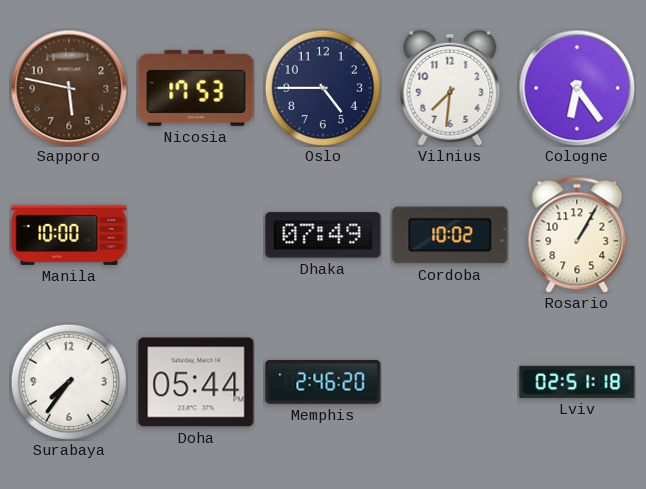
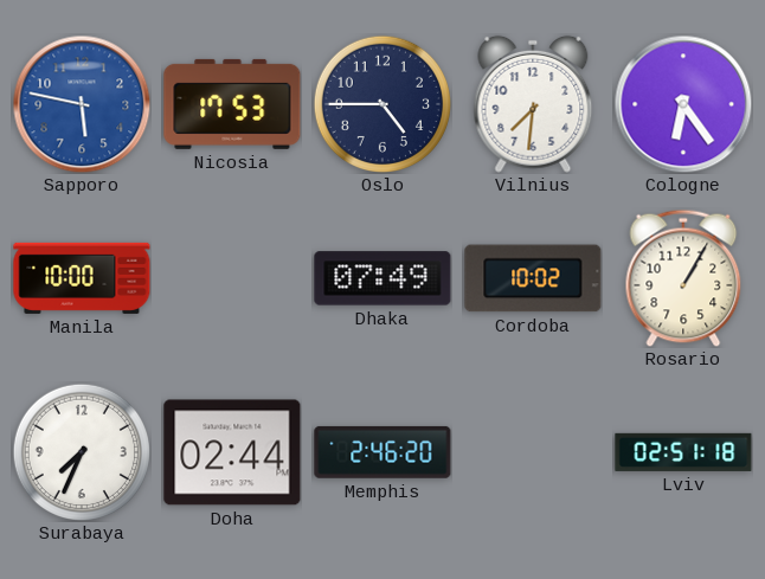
Sapporo dial: brown -> blue
Surabaya: 7:36 -> 7:34
Doha: 05:44 -> 02:44
